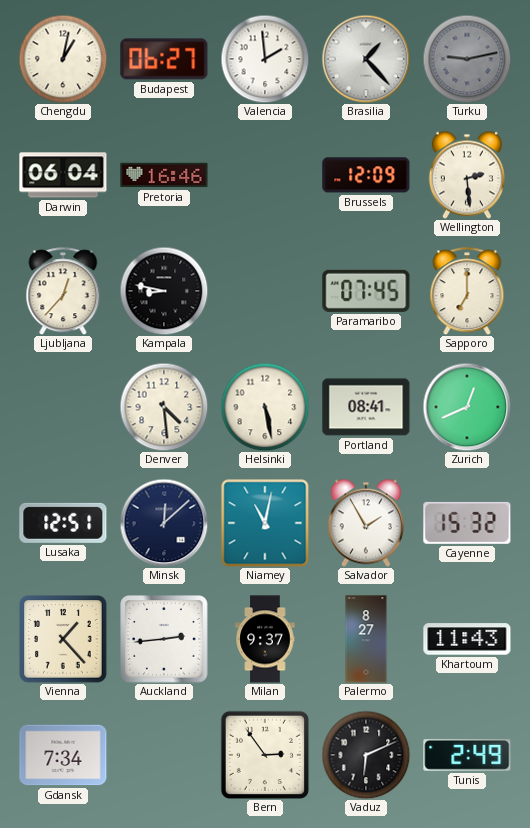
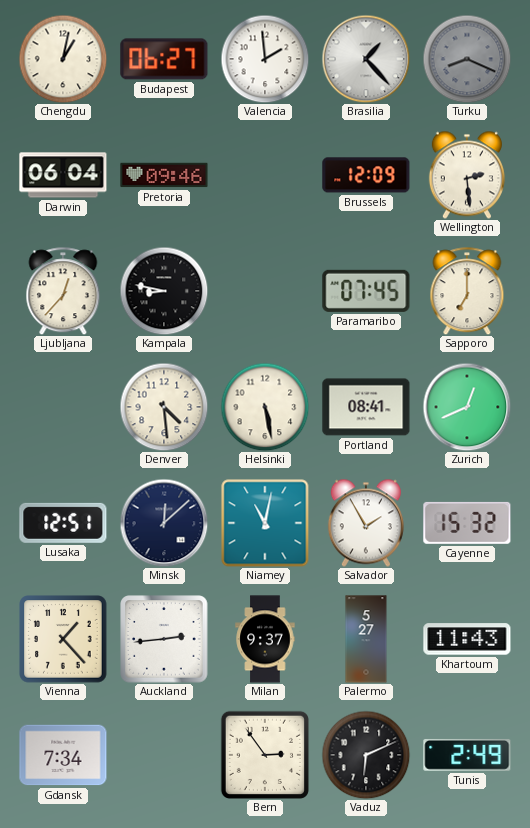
Turku: 9:13 -> 8:19
Pretoria: 16:46 -> 09:46
Palermo: 8:27 -> 5:27
